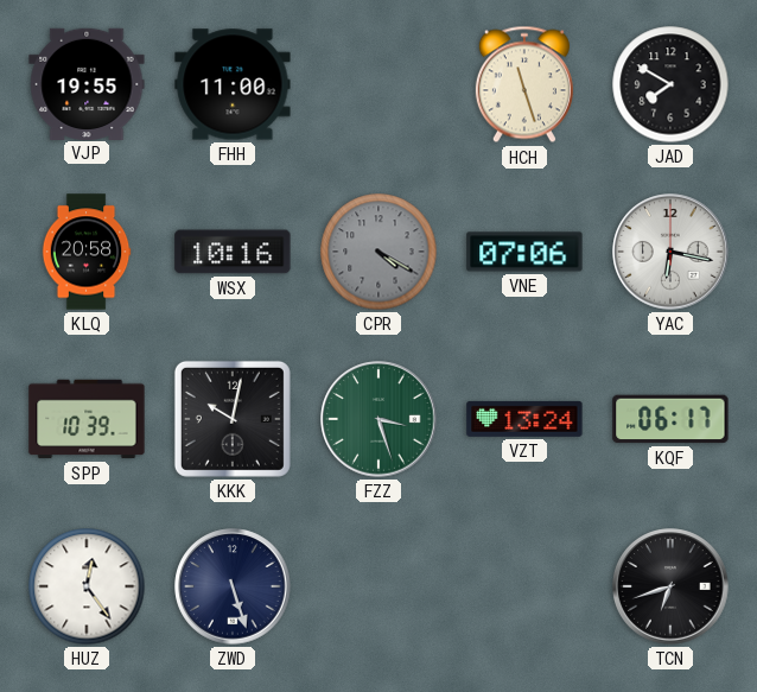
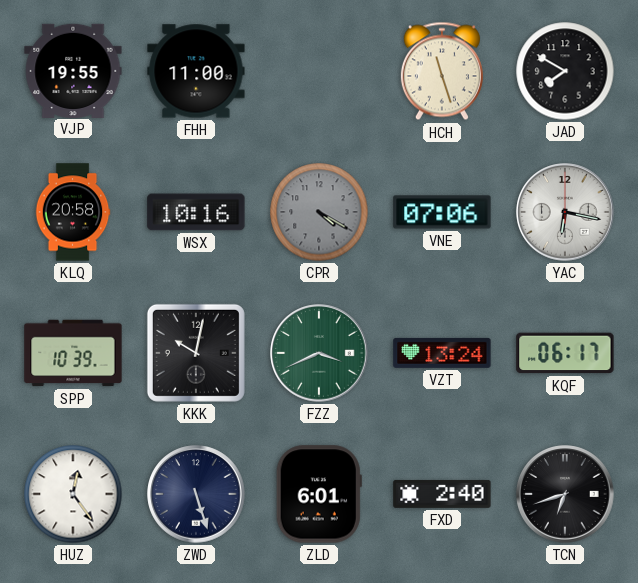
FZZ: 3:27 -> 3:41
ZLD: none -> 6:01
FXD: none -> 2:40
